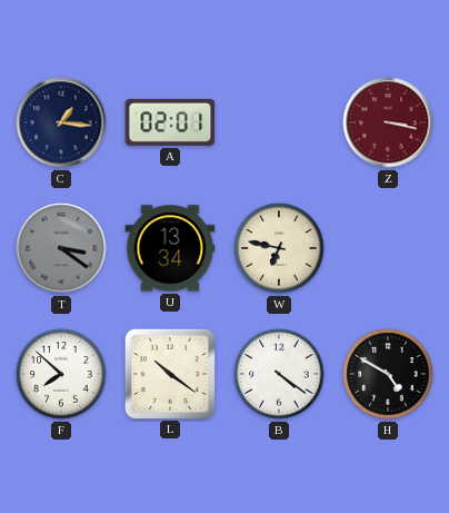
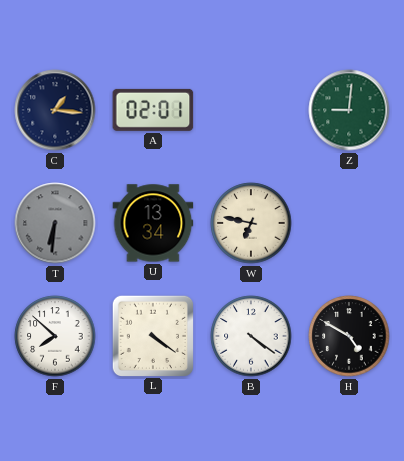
Z: 3:17 -> 9:01
Z dial: burgundy -> green
T: 3:21 -> 6:31
L: 10:21 -> 4:21
